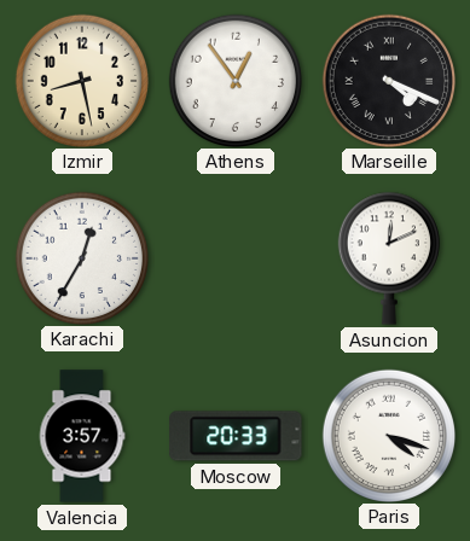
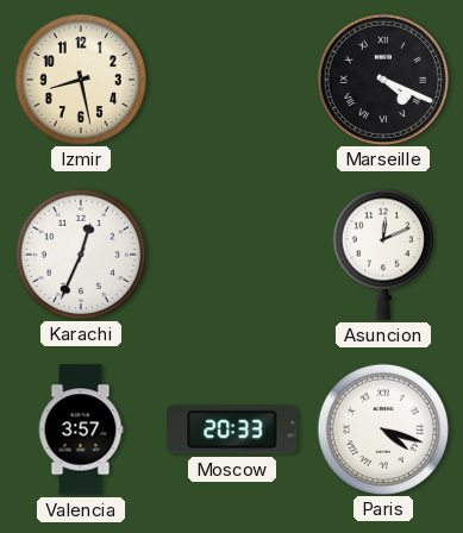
Athens: 12:54 -> none
Karachi: 12:35 -> 12:34
